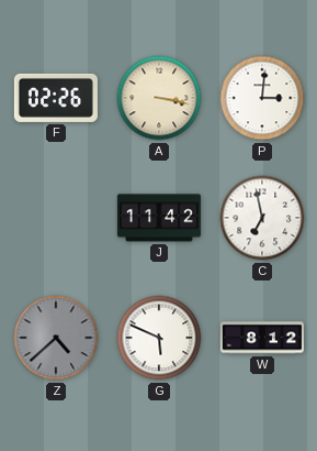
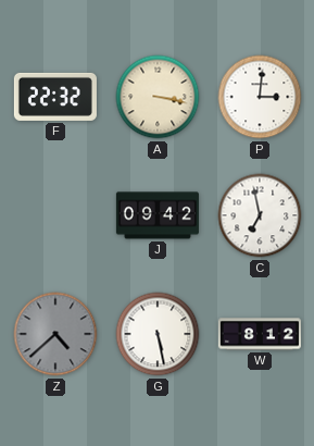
F: 02:26 -> 22:32
J: 11:42 -> 09:42
G: 5:49 -> 5:28
